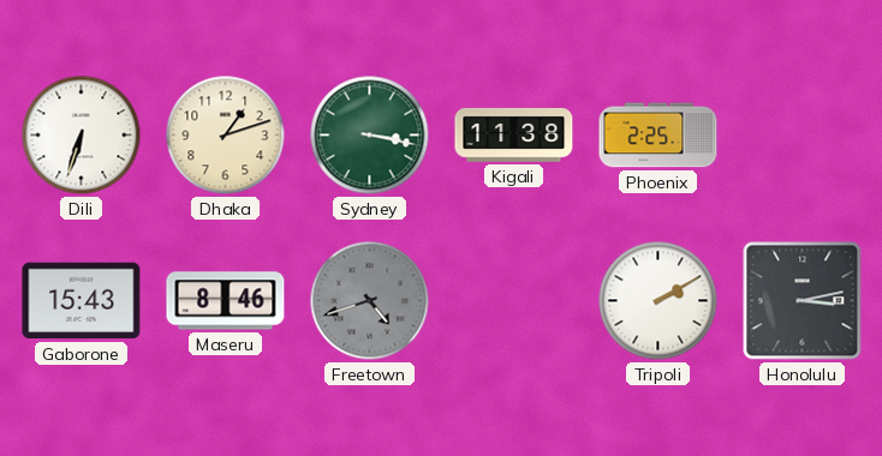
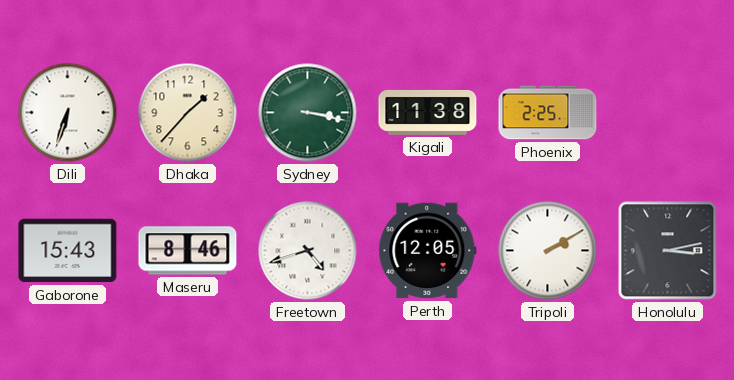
Dhaka: 1:12 -> 1:37
Freetown dial: grey -> white
Perth: none -> 12:05
